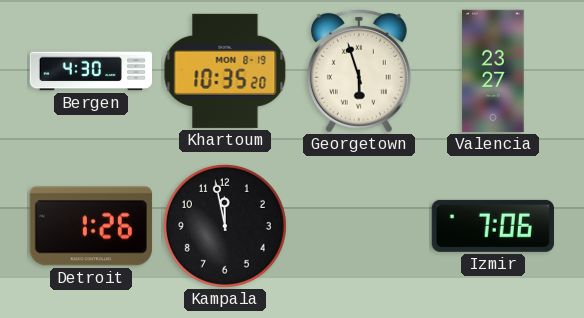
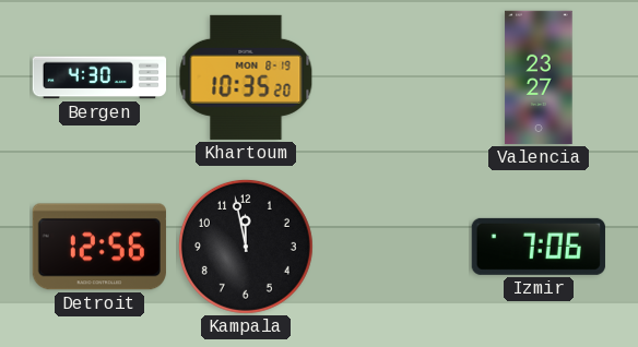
Georgetown: 5:57 -> none
Detroit: 1:26 -> 12:56
